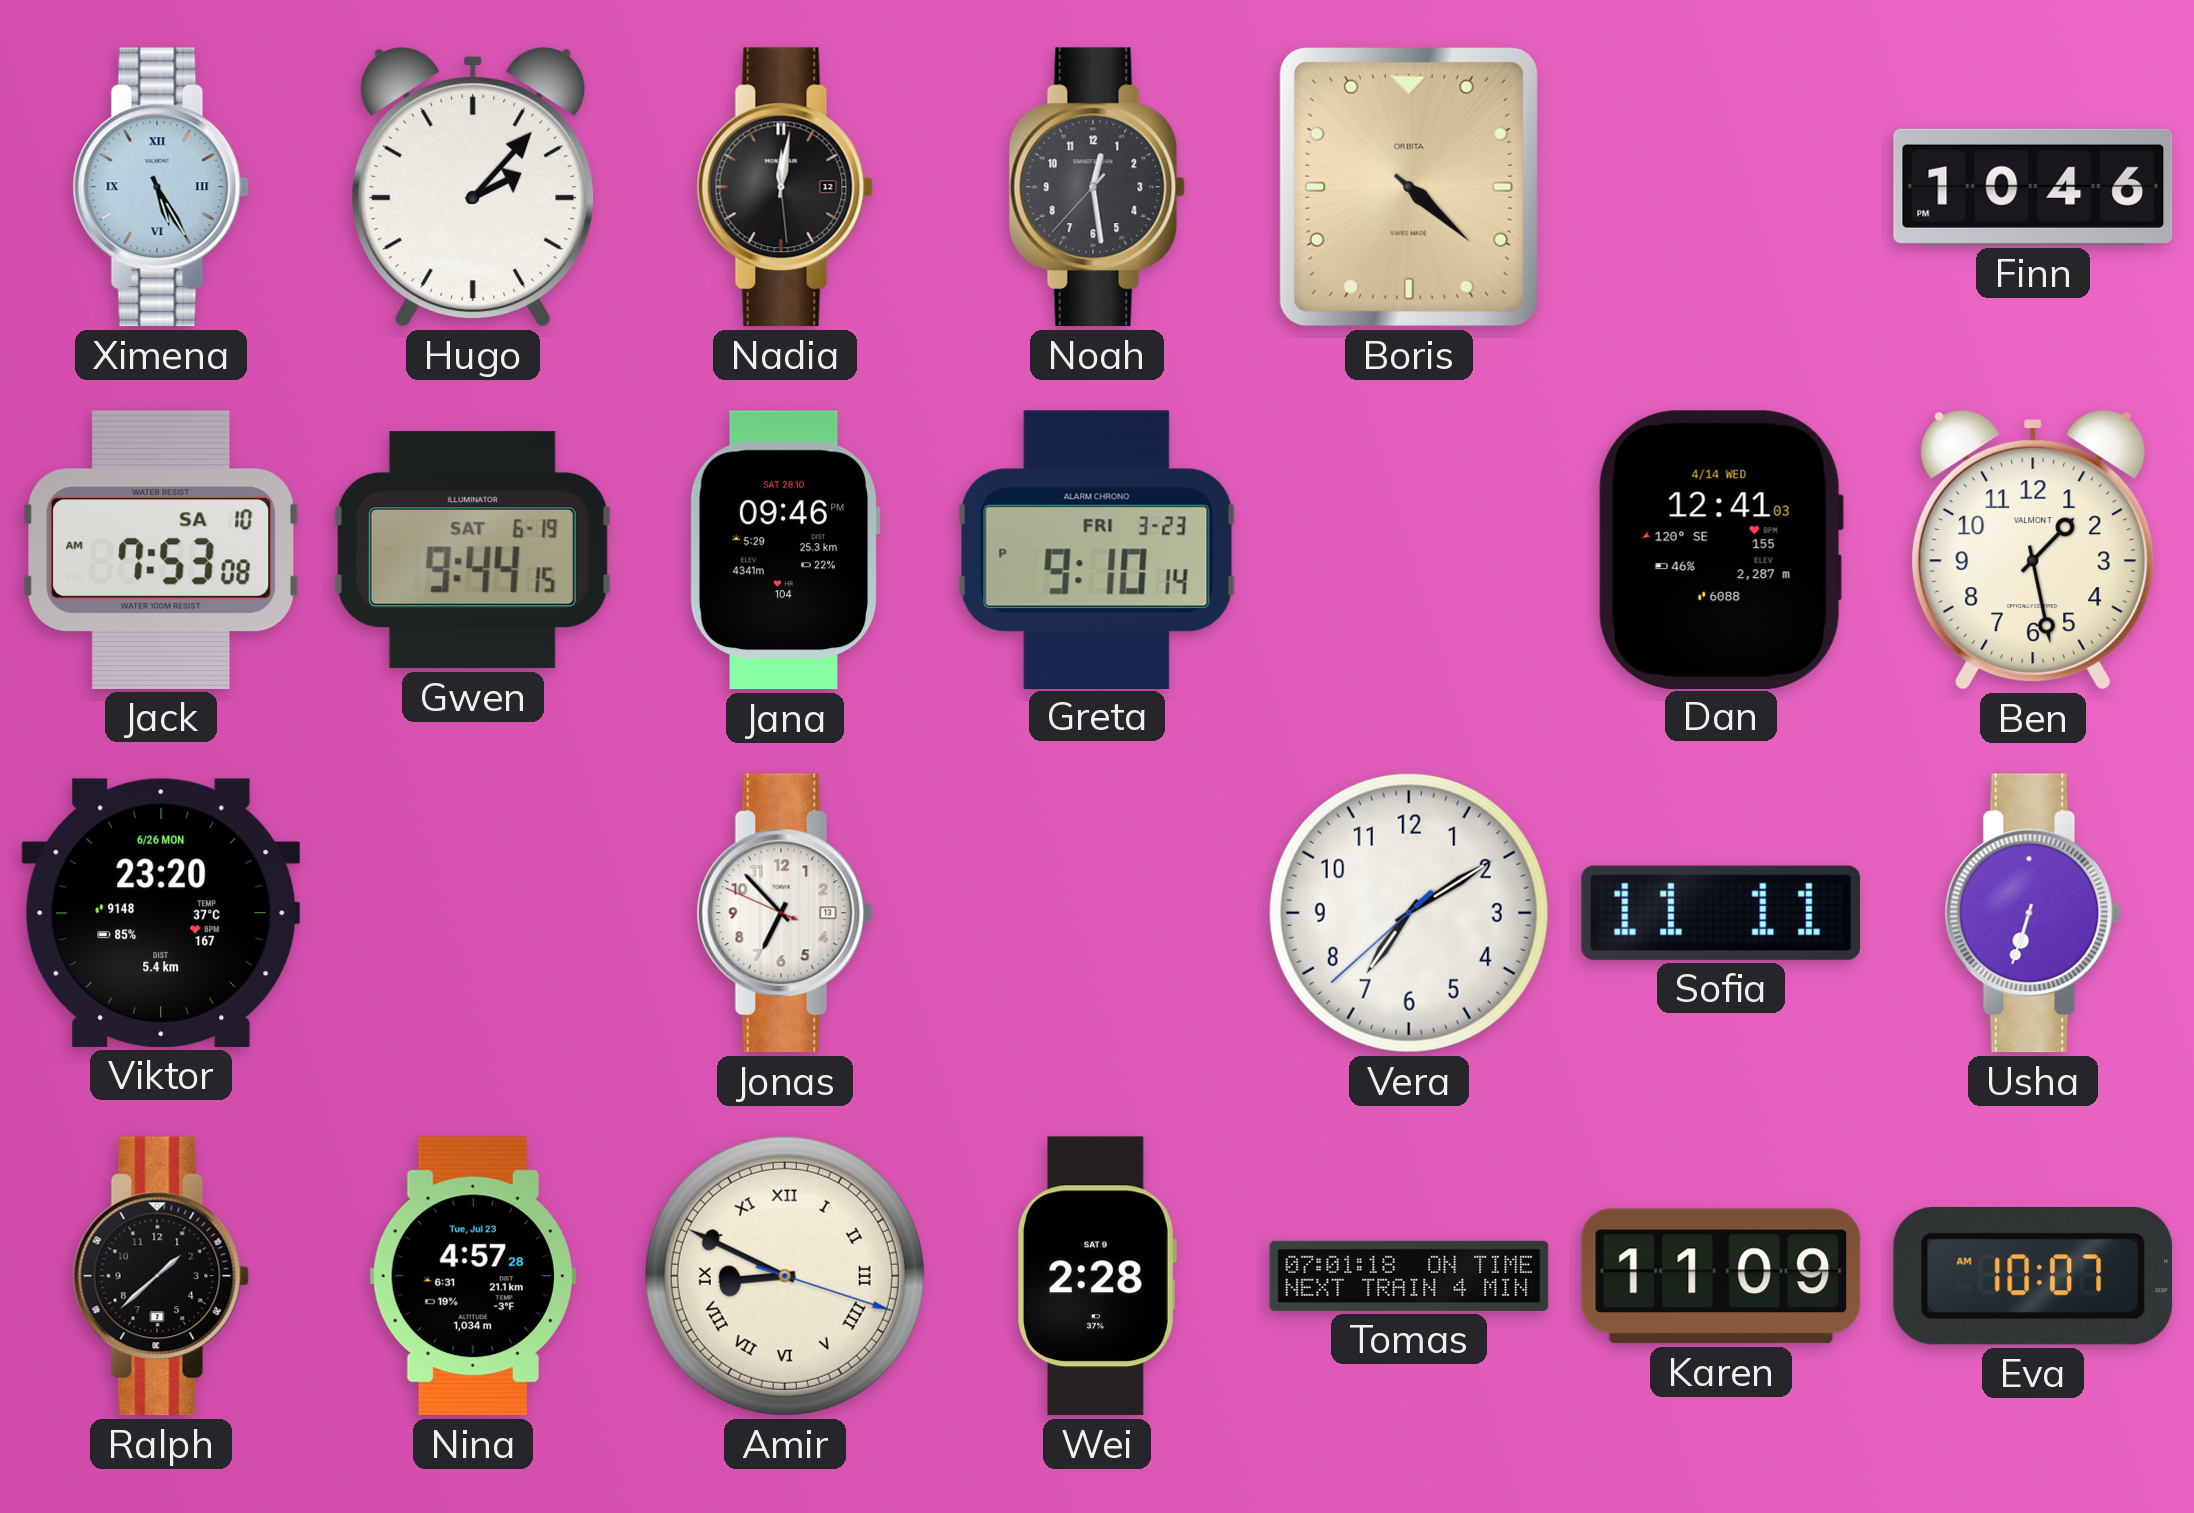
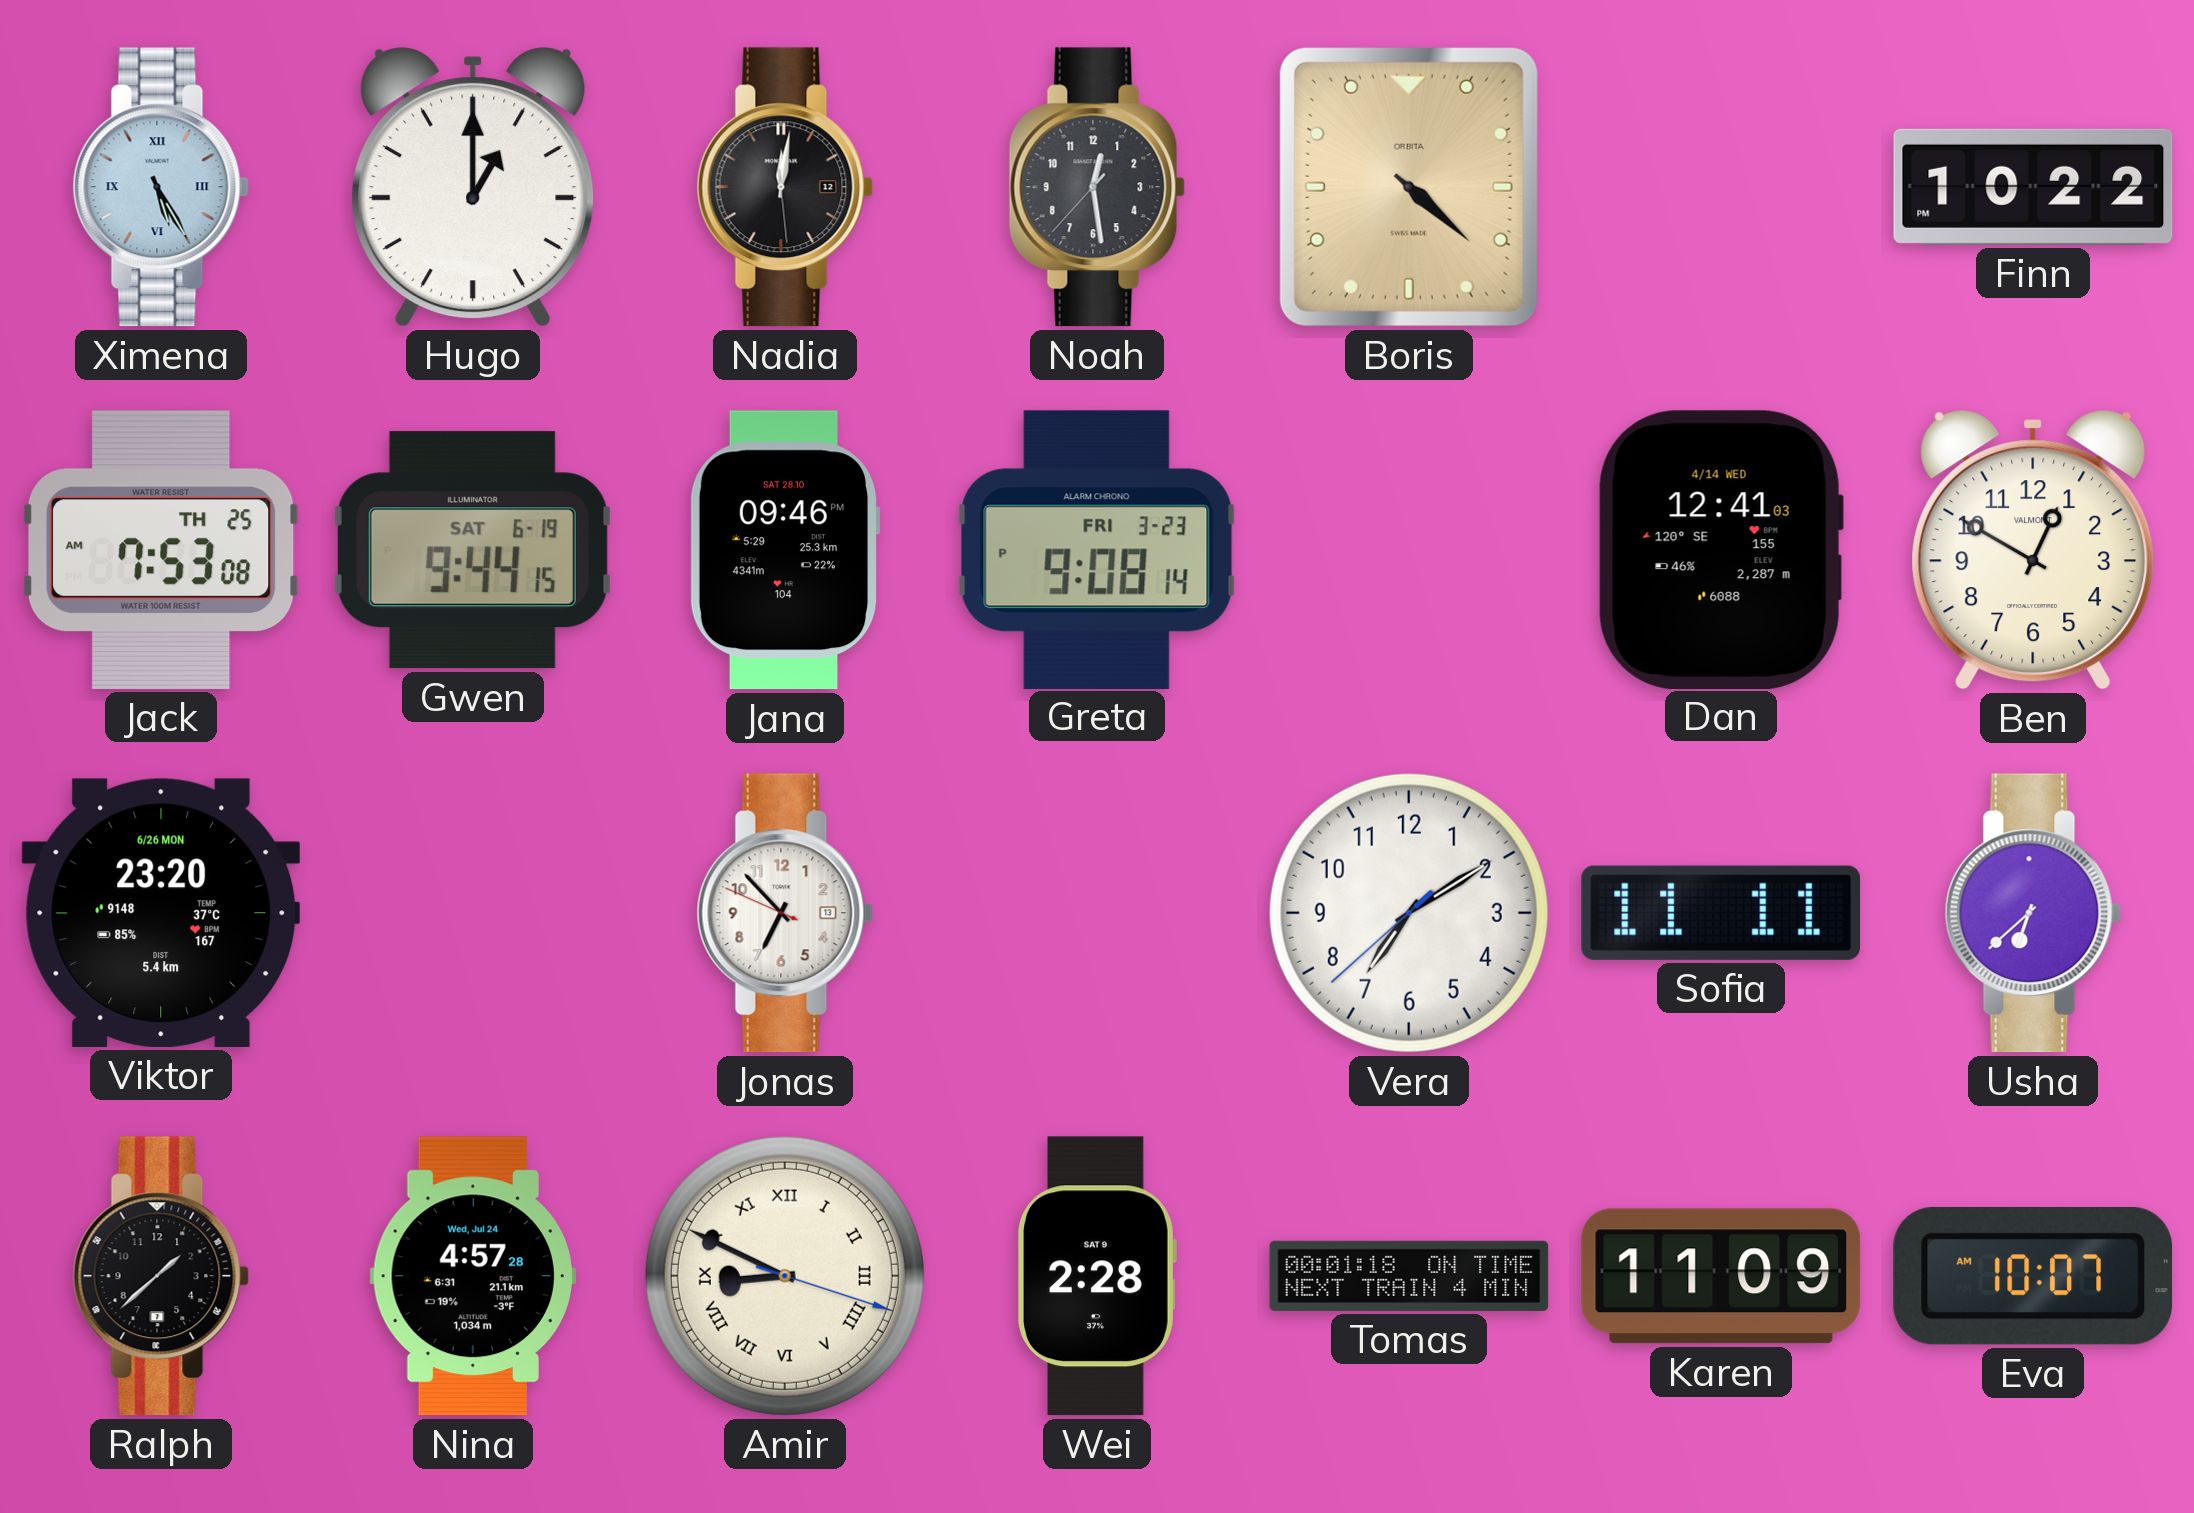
Hugo: 2:07 -> 1:00
Finn: 10:46 -> 10:22
Jack date: SA 10 -> TH 25
Greta: 9:10 -> 9:08
Ben: 1:28 -> 12:50
Usha: 6:33 -> 6:38
Nina date: Tue, Jul 23 -> Wed, Jul 24
Tomas: 07:01 -> 00:01
